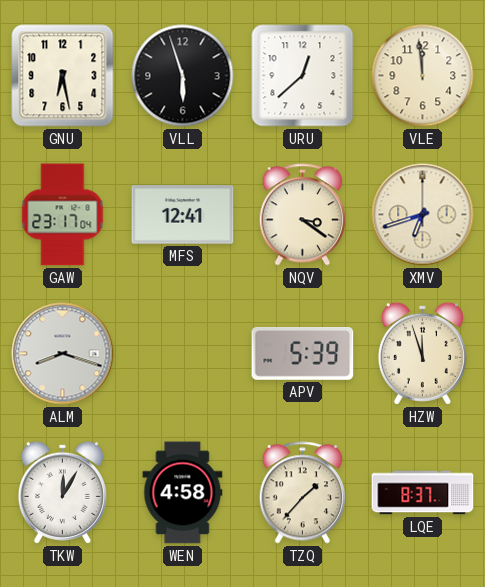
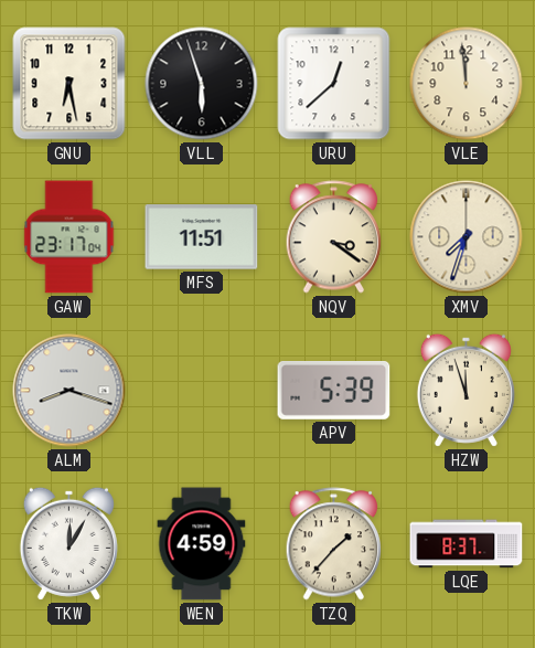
MFS: 12:41 -> 11:51
XMV: 6:42 -> 7:33
WEN: 4:58 -> 4:59
